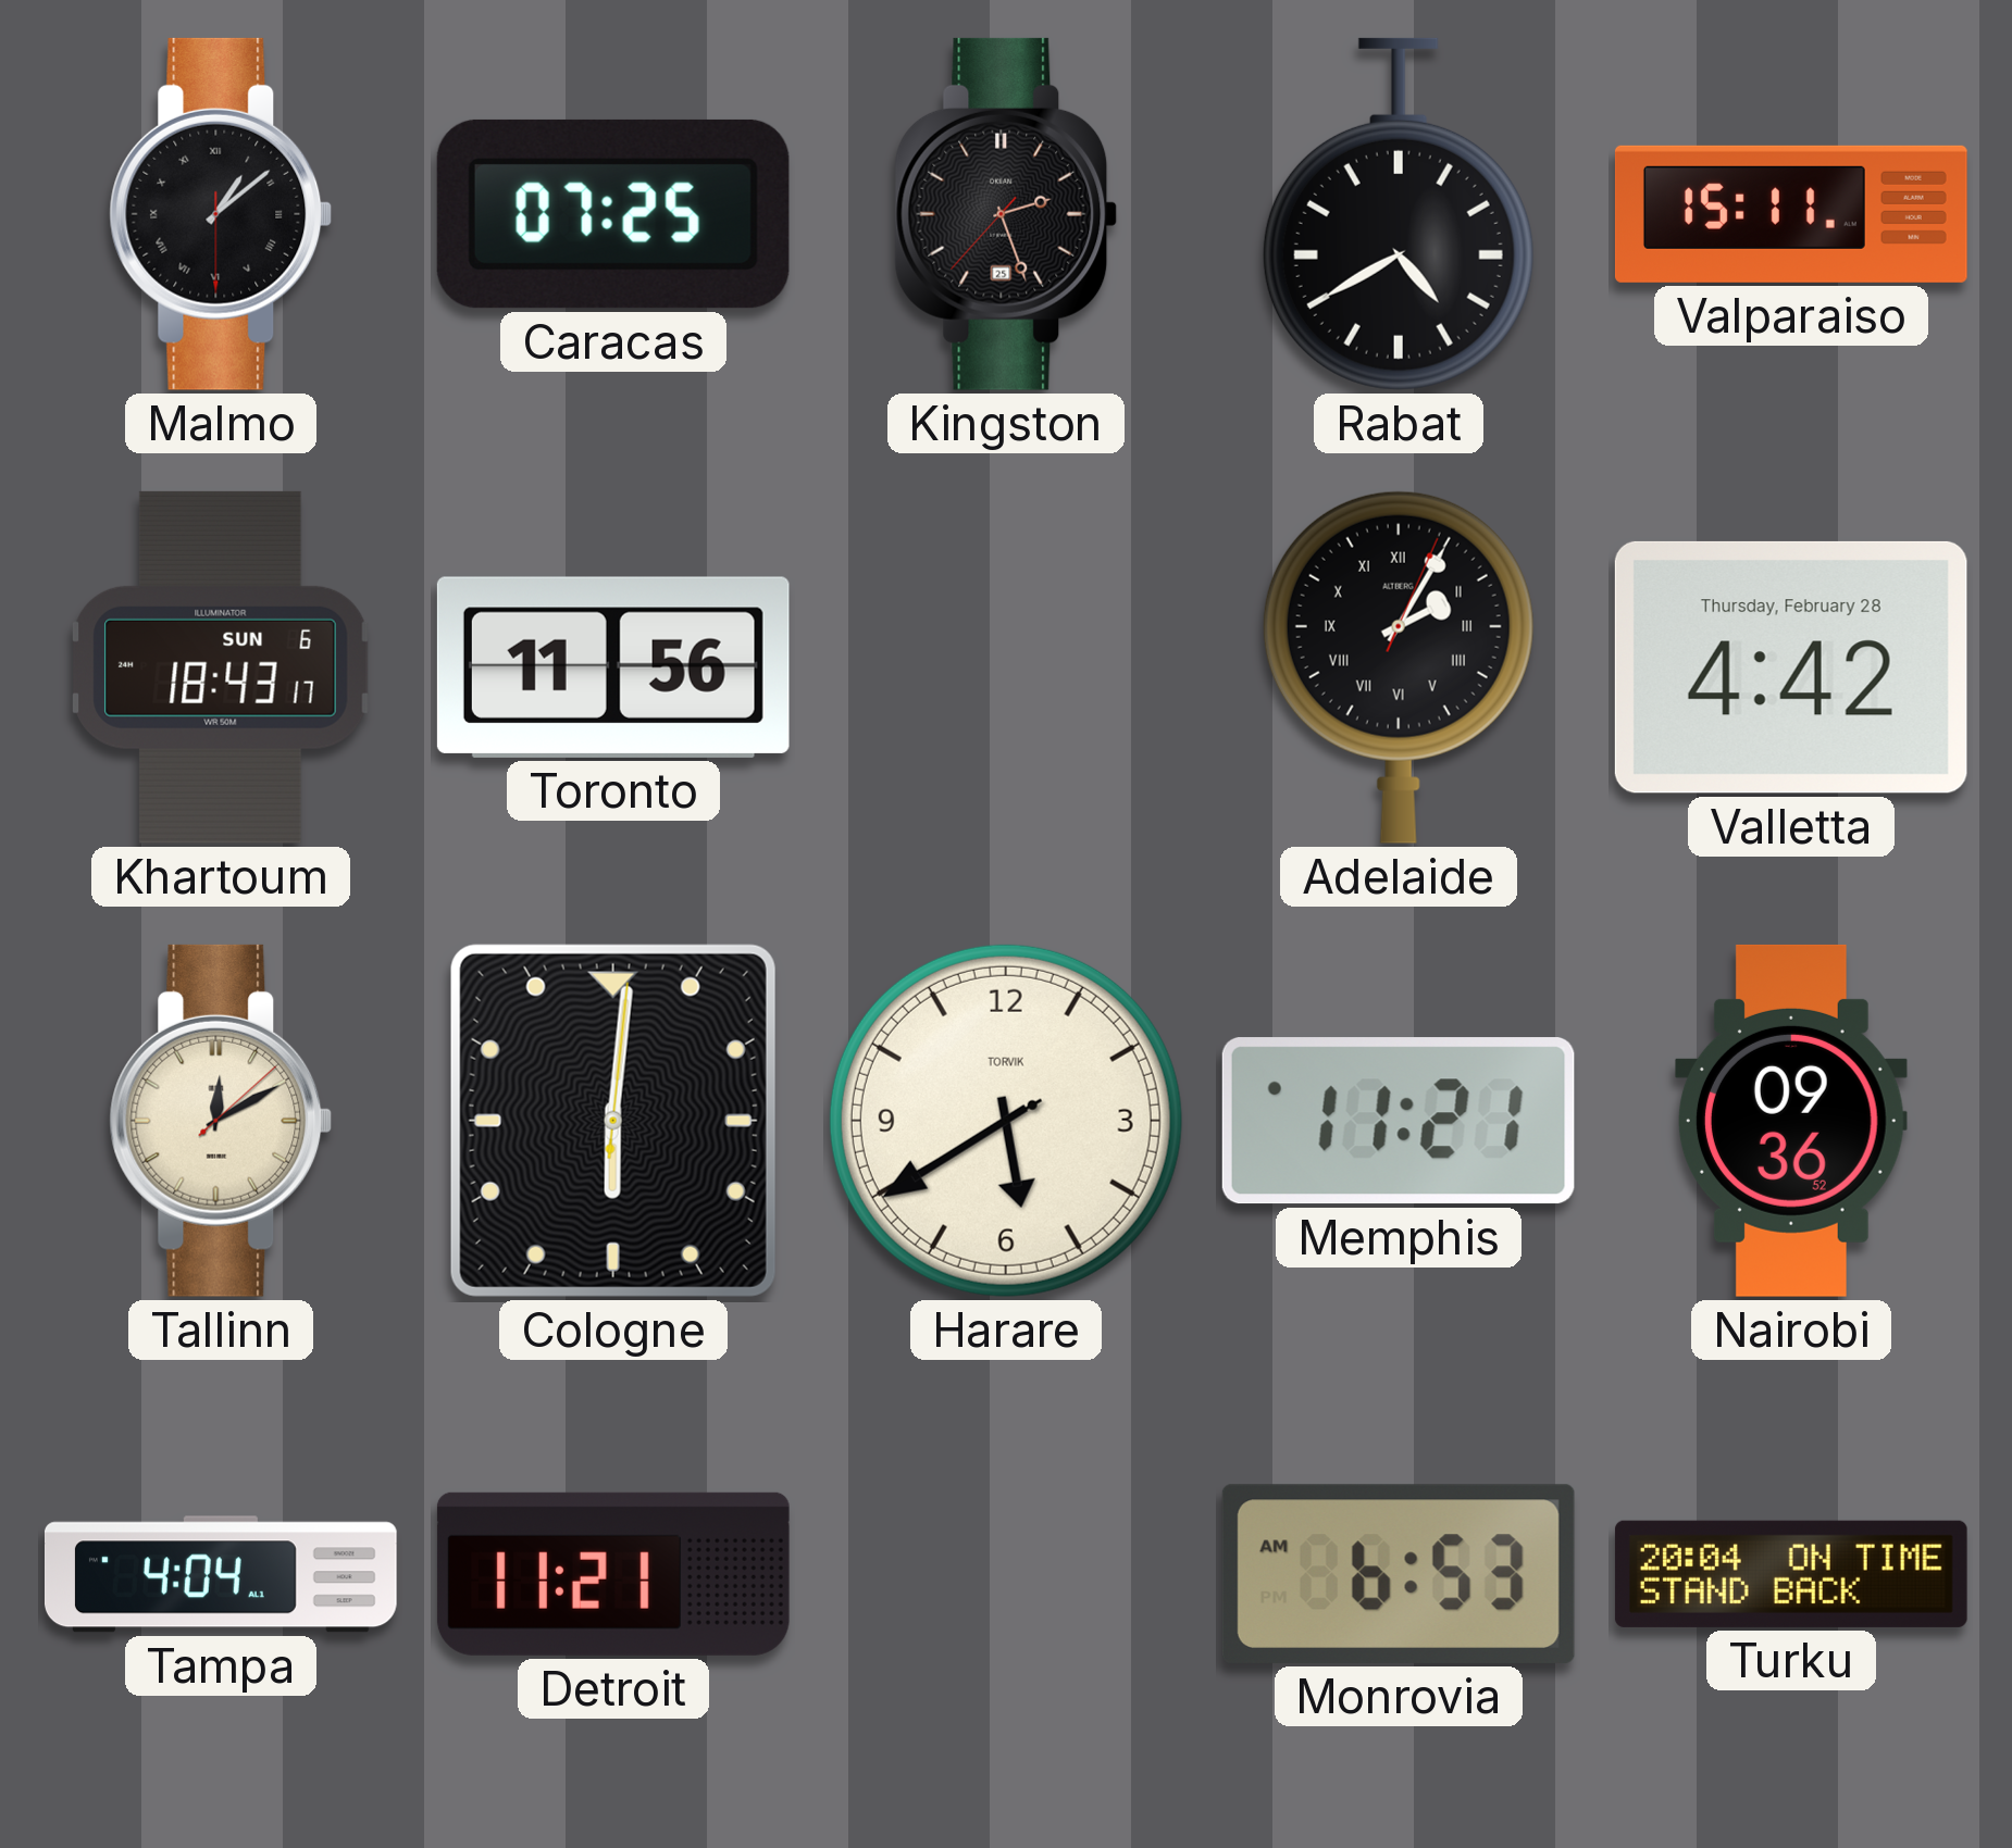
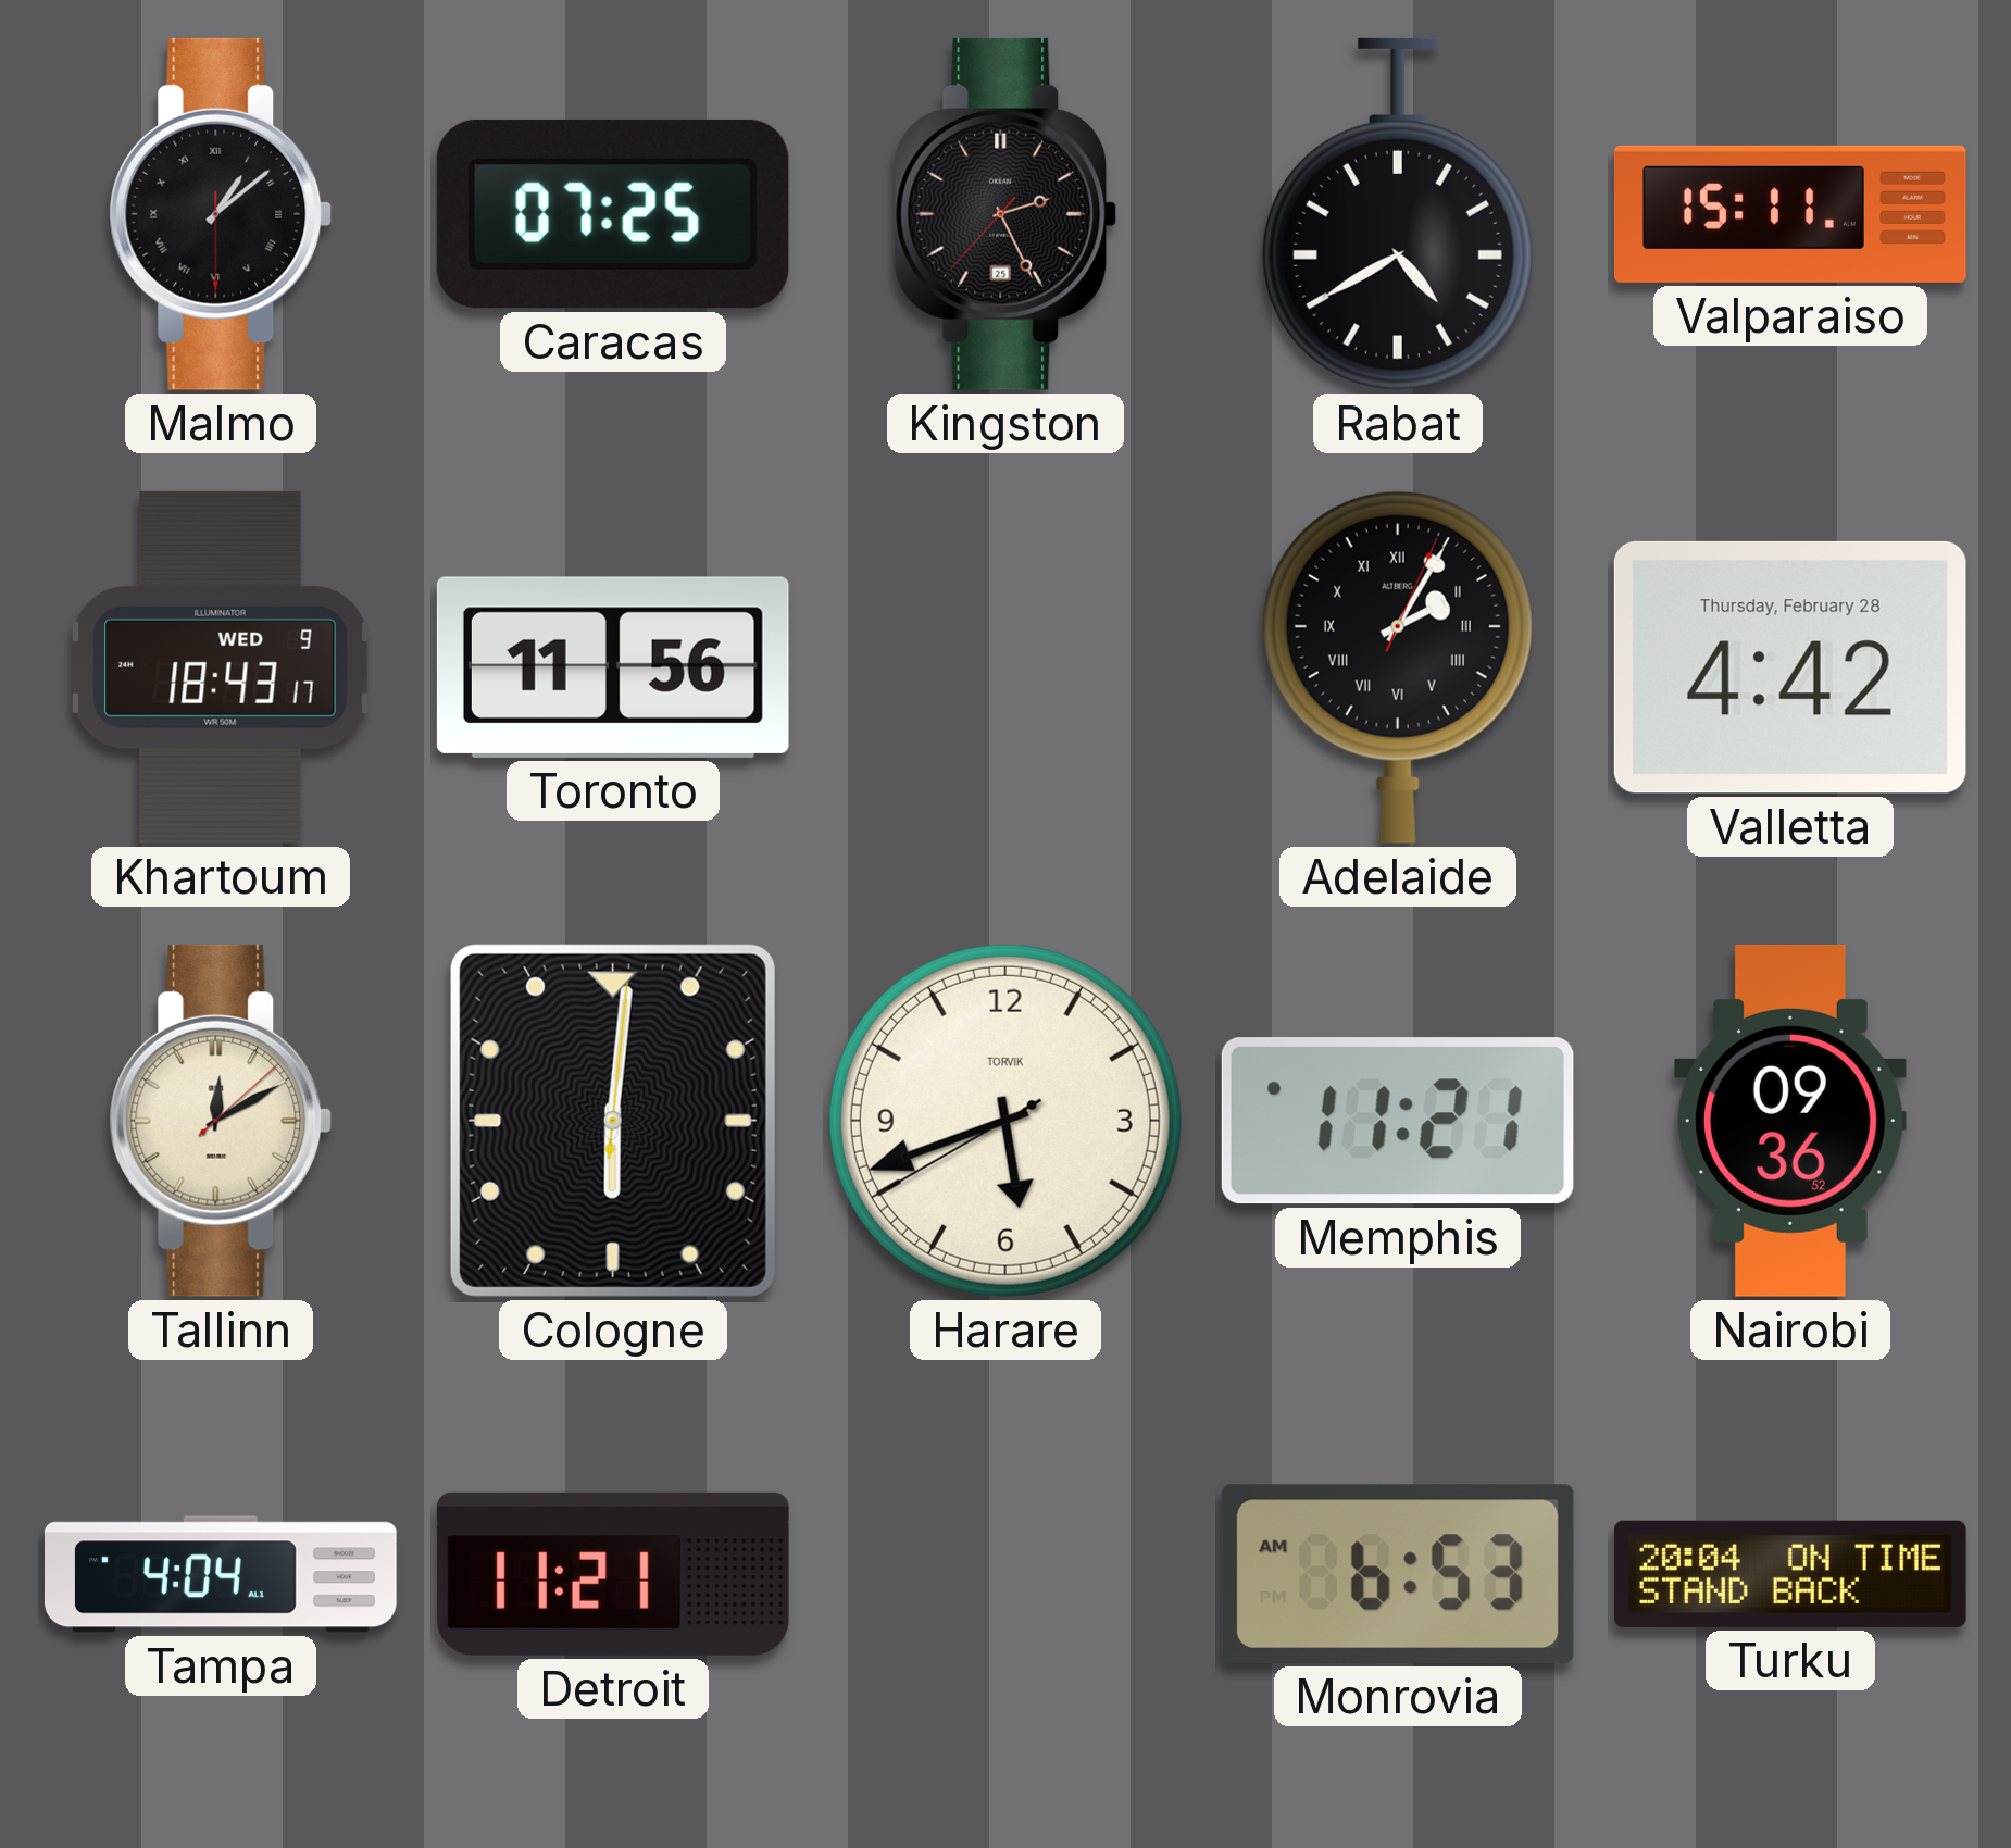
Kingston: 2:26 -> 2:25
Khartoum date: SUN 6 -> WED 9
Harare: 5:39 -> 5:41
